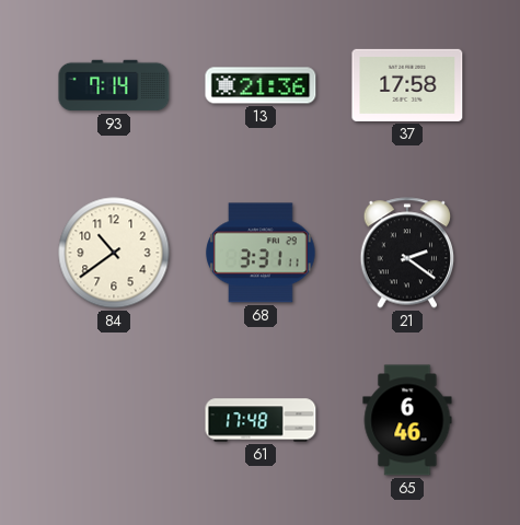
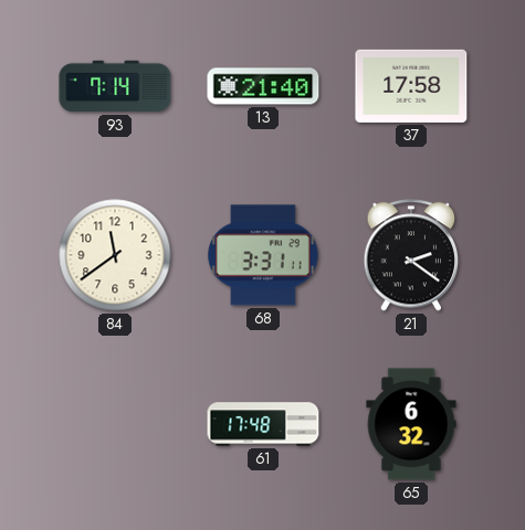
13: 21:36 -> 21:40
84: 10:39 -> 11:39
65: 6:46 -> 6:32
